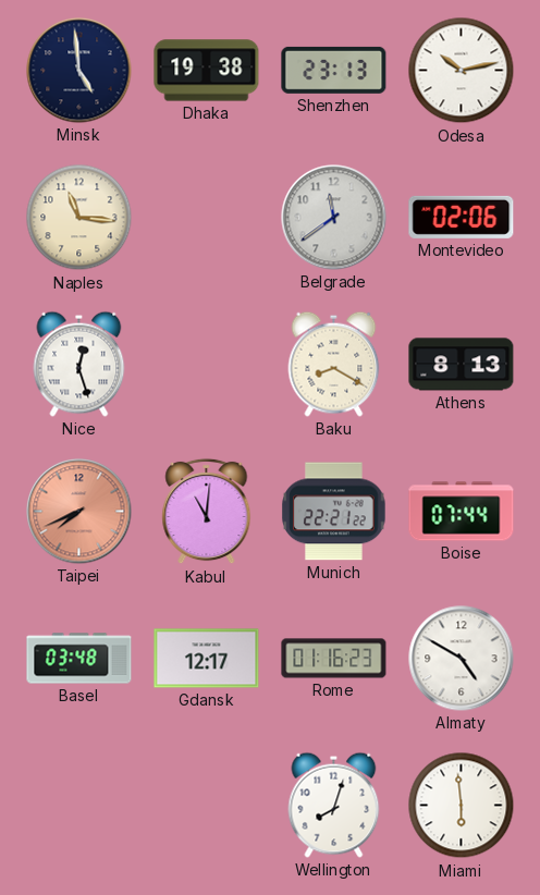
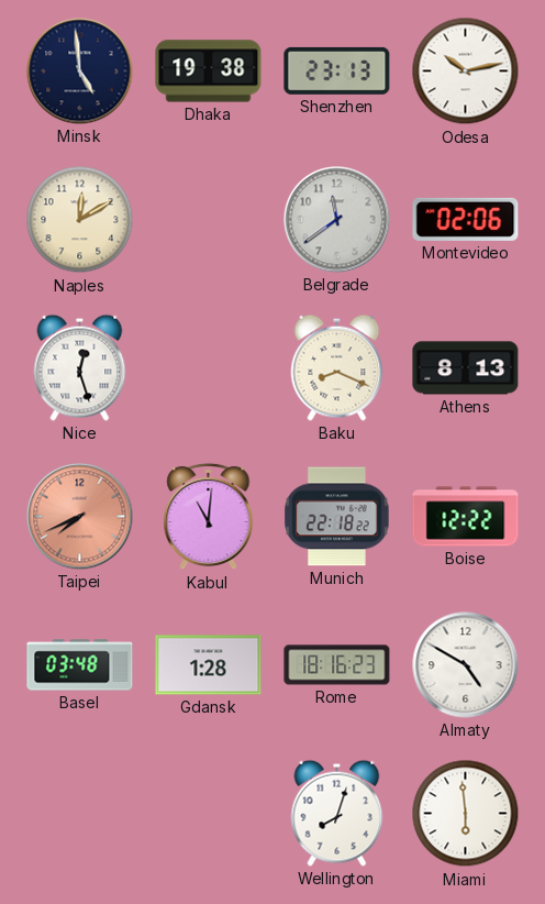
Naples: 11:16 -> 12:10
Baku: 8:20 -> 8:19
Munich: 22:21 -> 22:18
Boise: 07:44 -> 12:22
Gdansk: 12:17 -> 1:28
Rome: 01:16 -> 18:16
